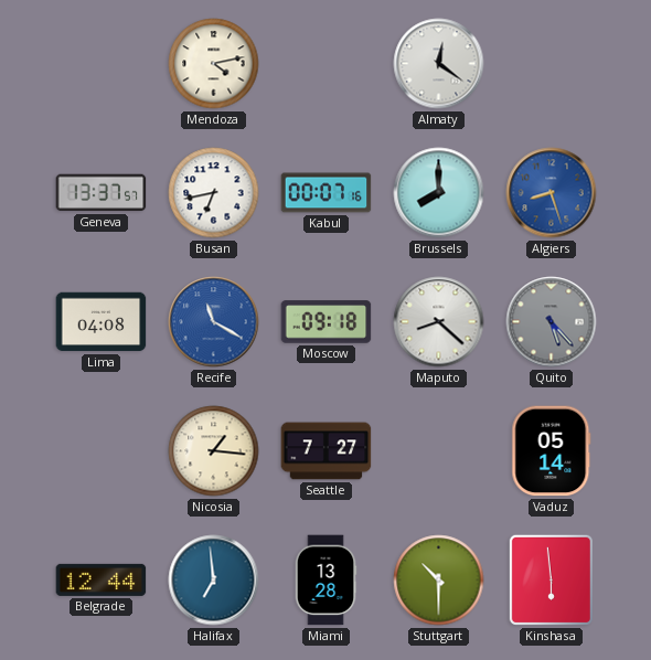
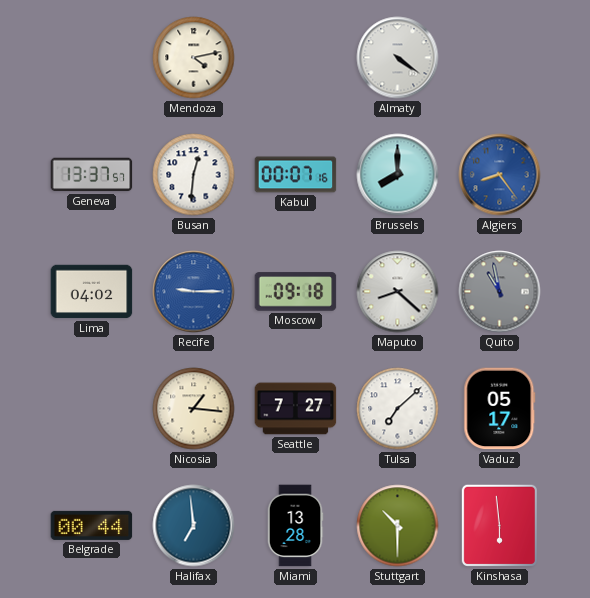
Almaty: 12:21 -> 4:21
Busan: 6:43 -> 12:31
Algiers: 8:27 -> 8:24
Lima: 04:08 -> 04:02
Recife: 11:20 -> 9:15
Quito: 5:23 -> 10:58
Tulsa: none -> 7:08
Vaduz: 05:14 -> 05:17
Belgrade: 12:44 -> 00:44
